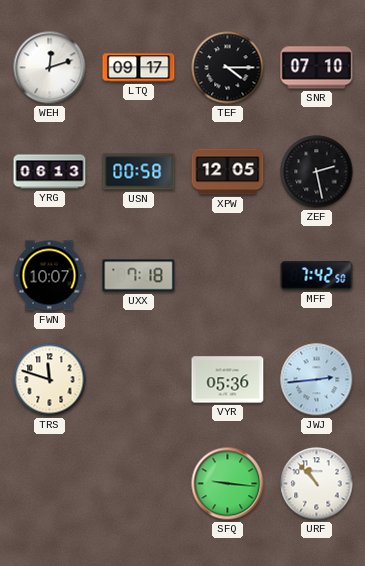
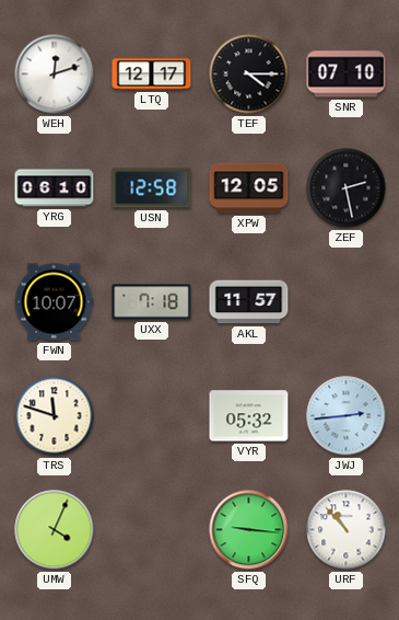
LTQ: 09:17 -> 12:17
YRG: 06:13 -> 06:10
USN: 00:58 -> 12:58
AKL: none -> 11:57
MFF: 7:42 -> none
VYR: 05:36 -> 05:32
UMW: none -> 4:04
